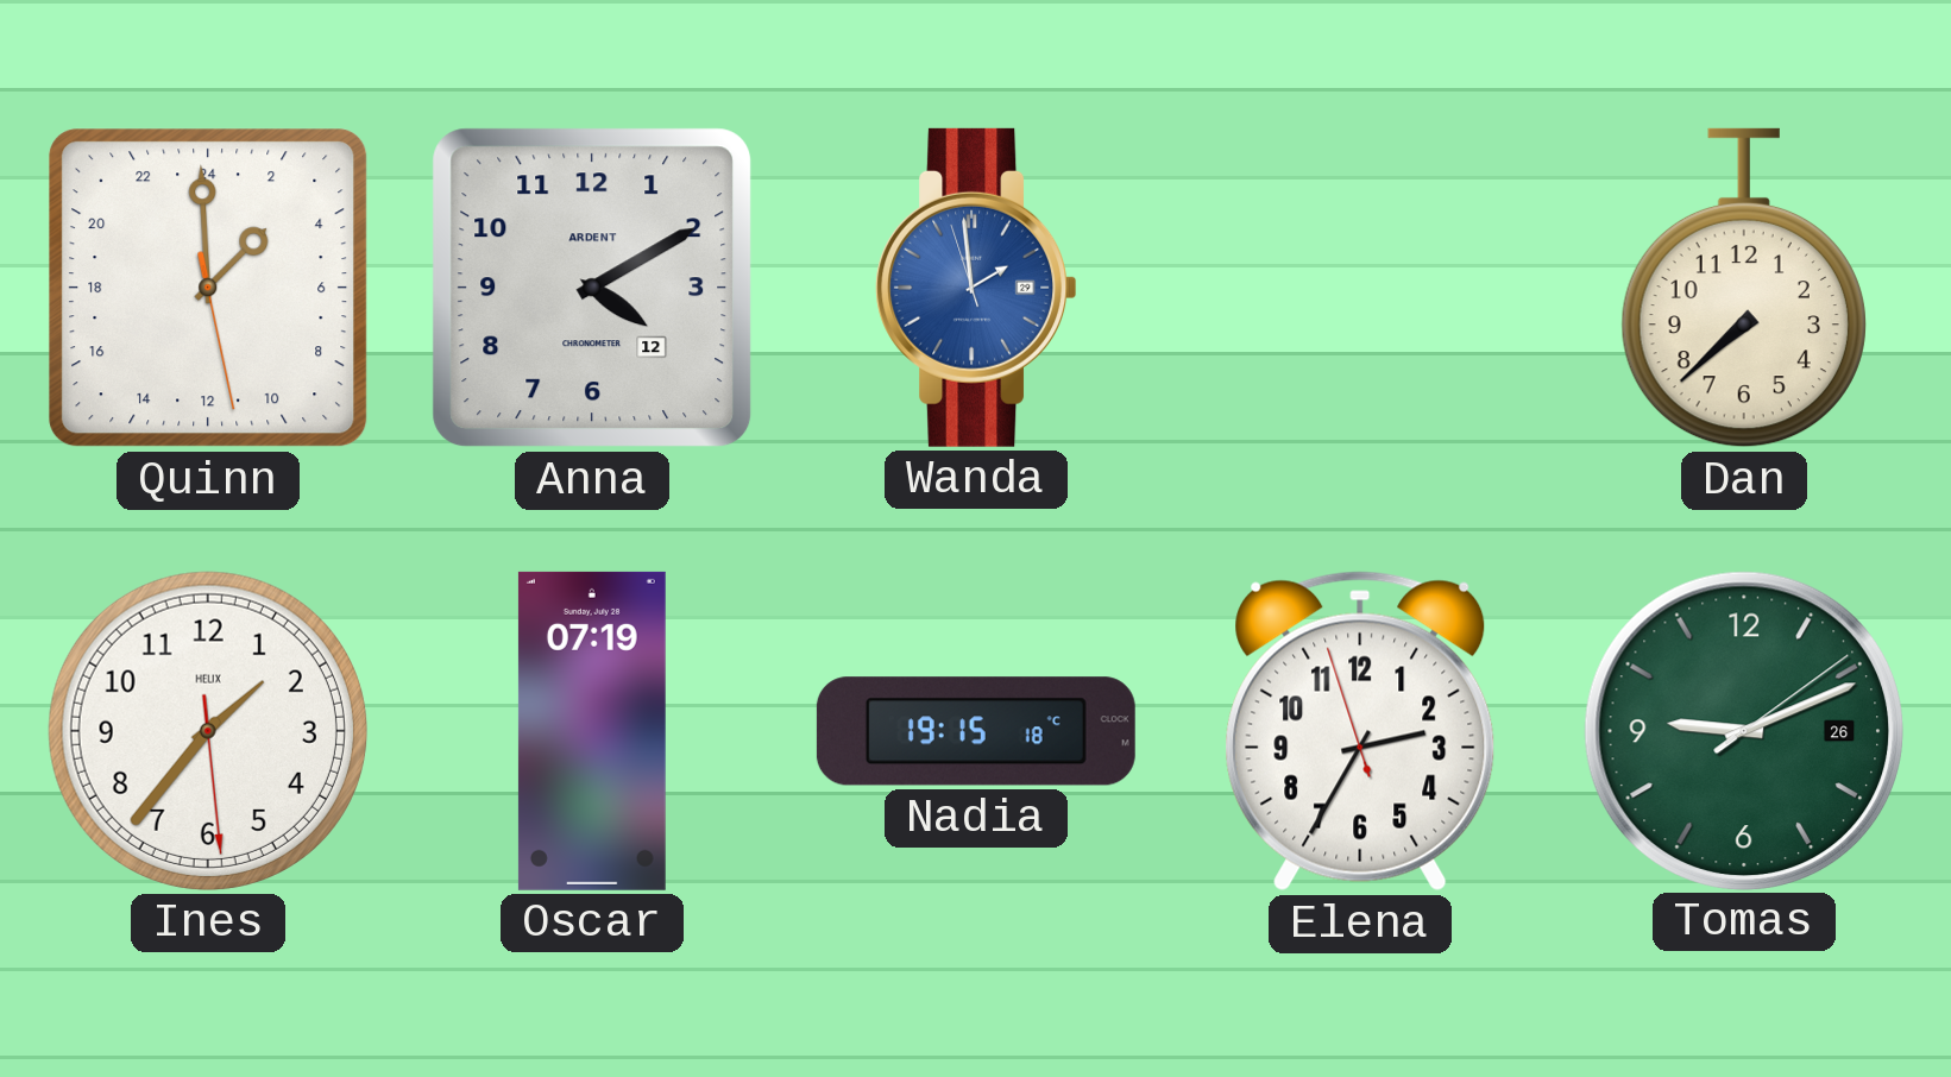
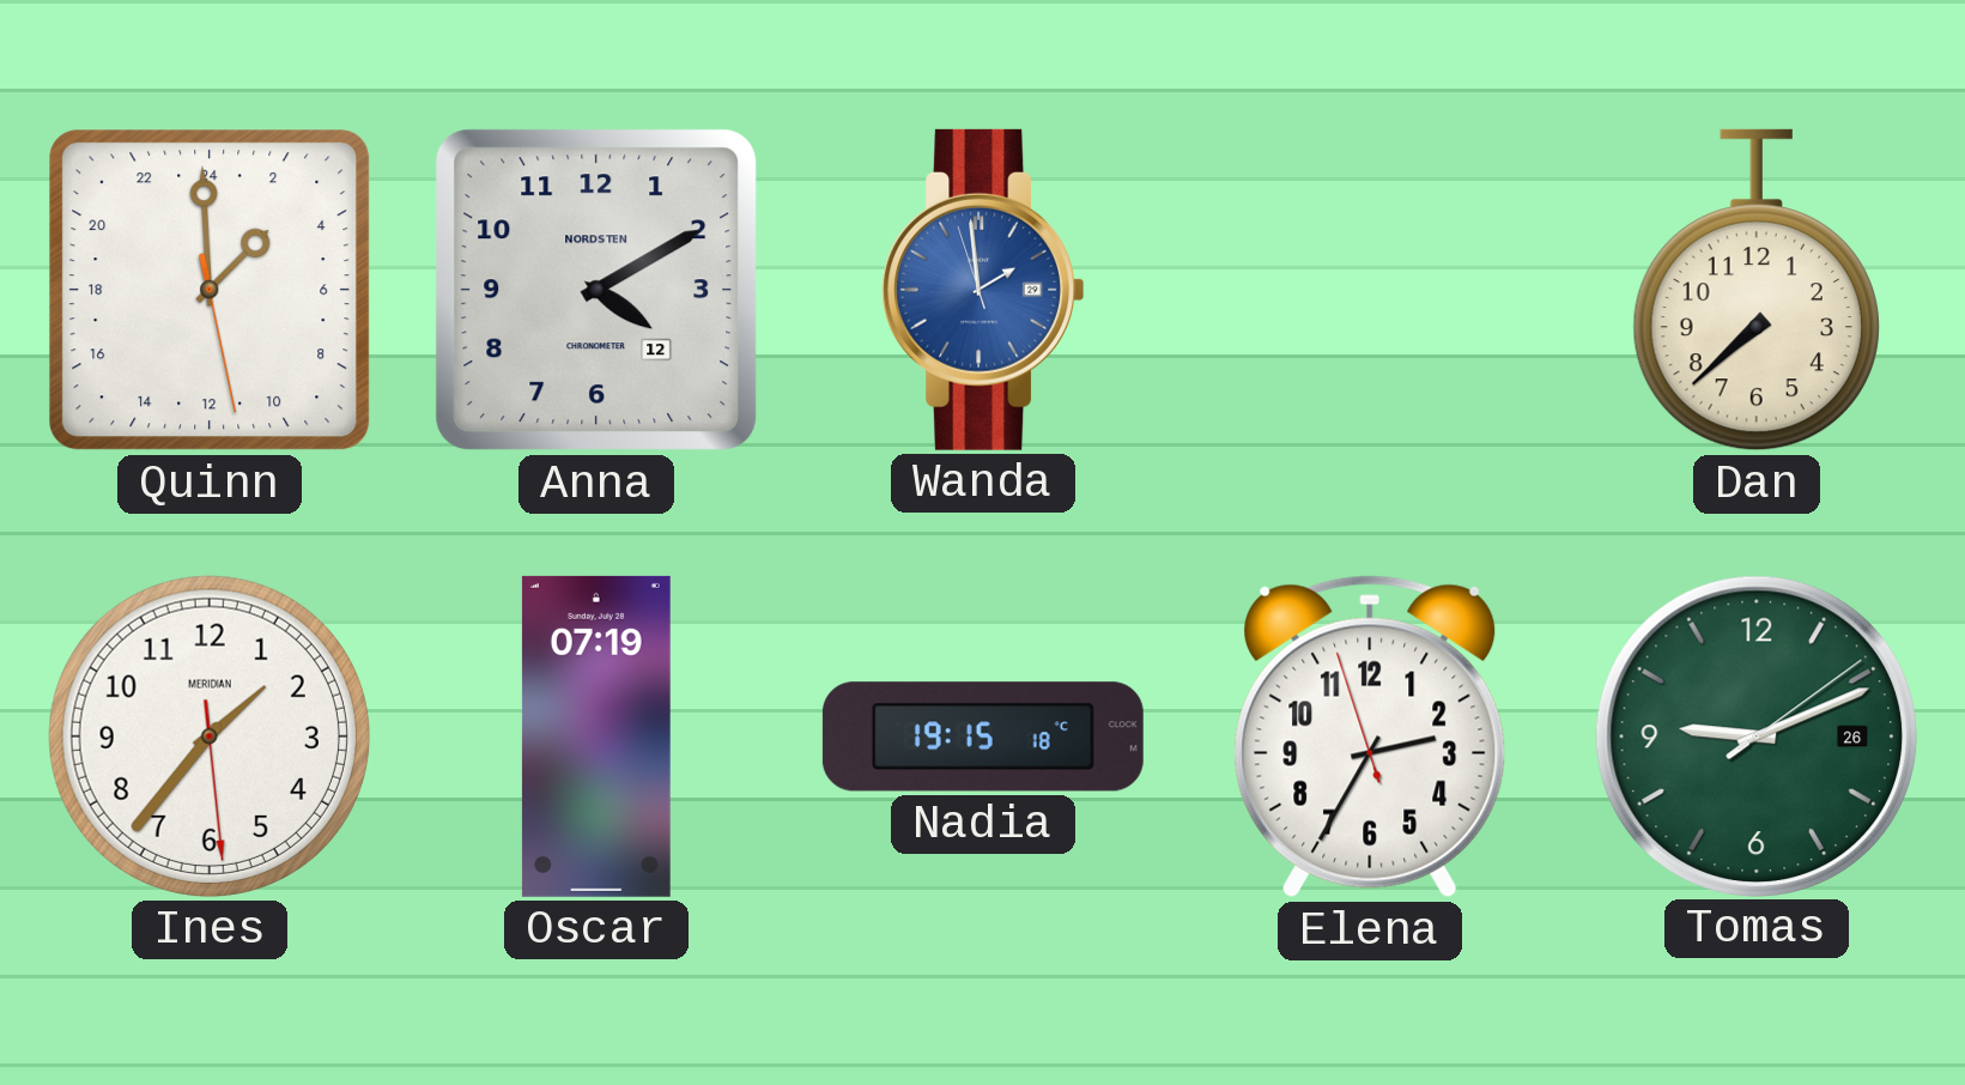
Anna brand: ARDENT -> NORDSTEN
Ines brand: HELIX -> MERIDIAN
